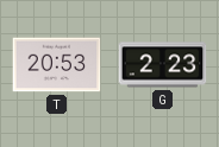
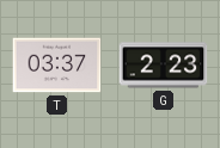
T: 20:53 -> 03:37
